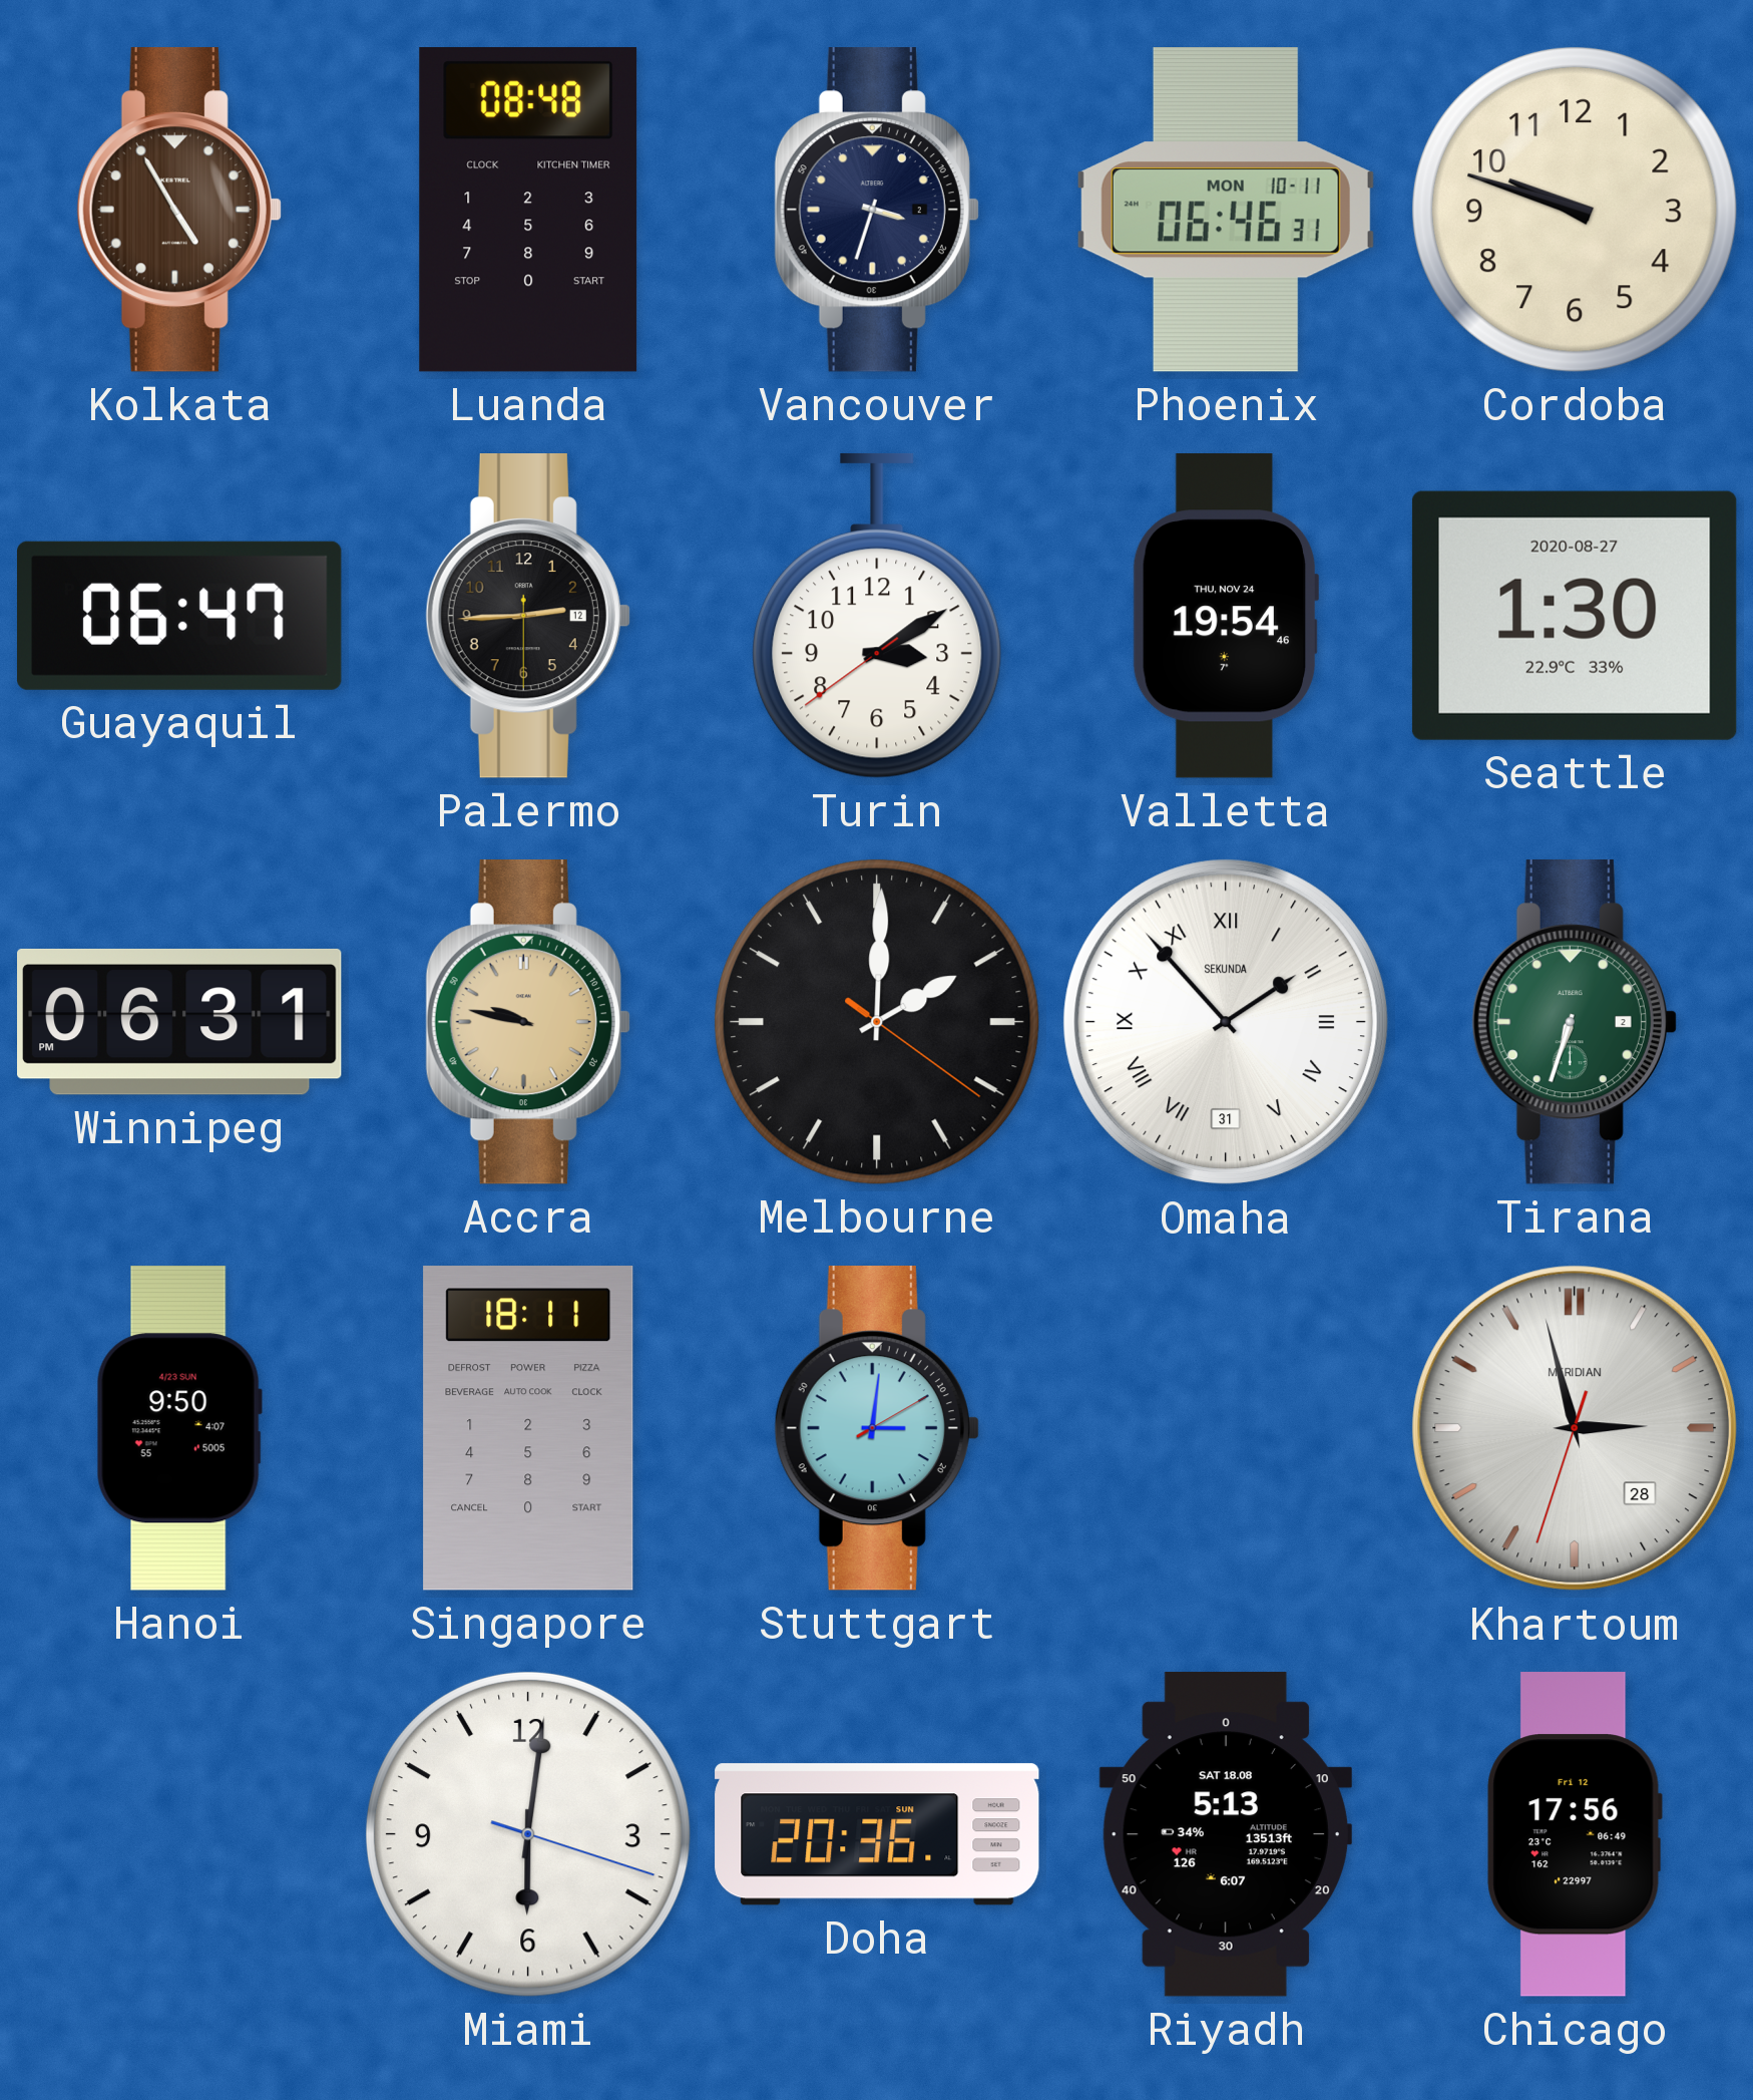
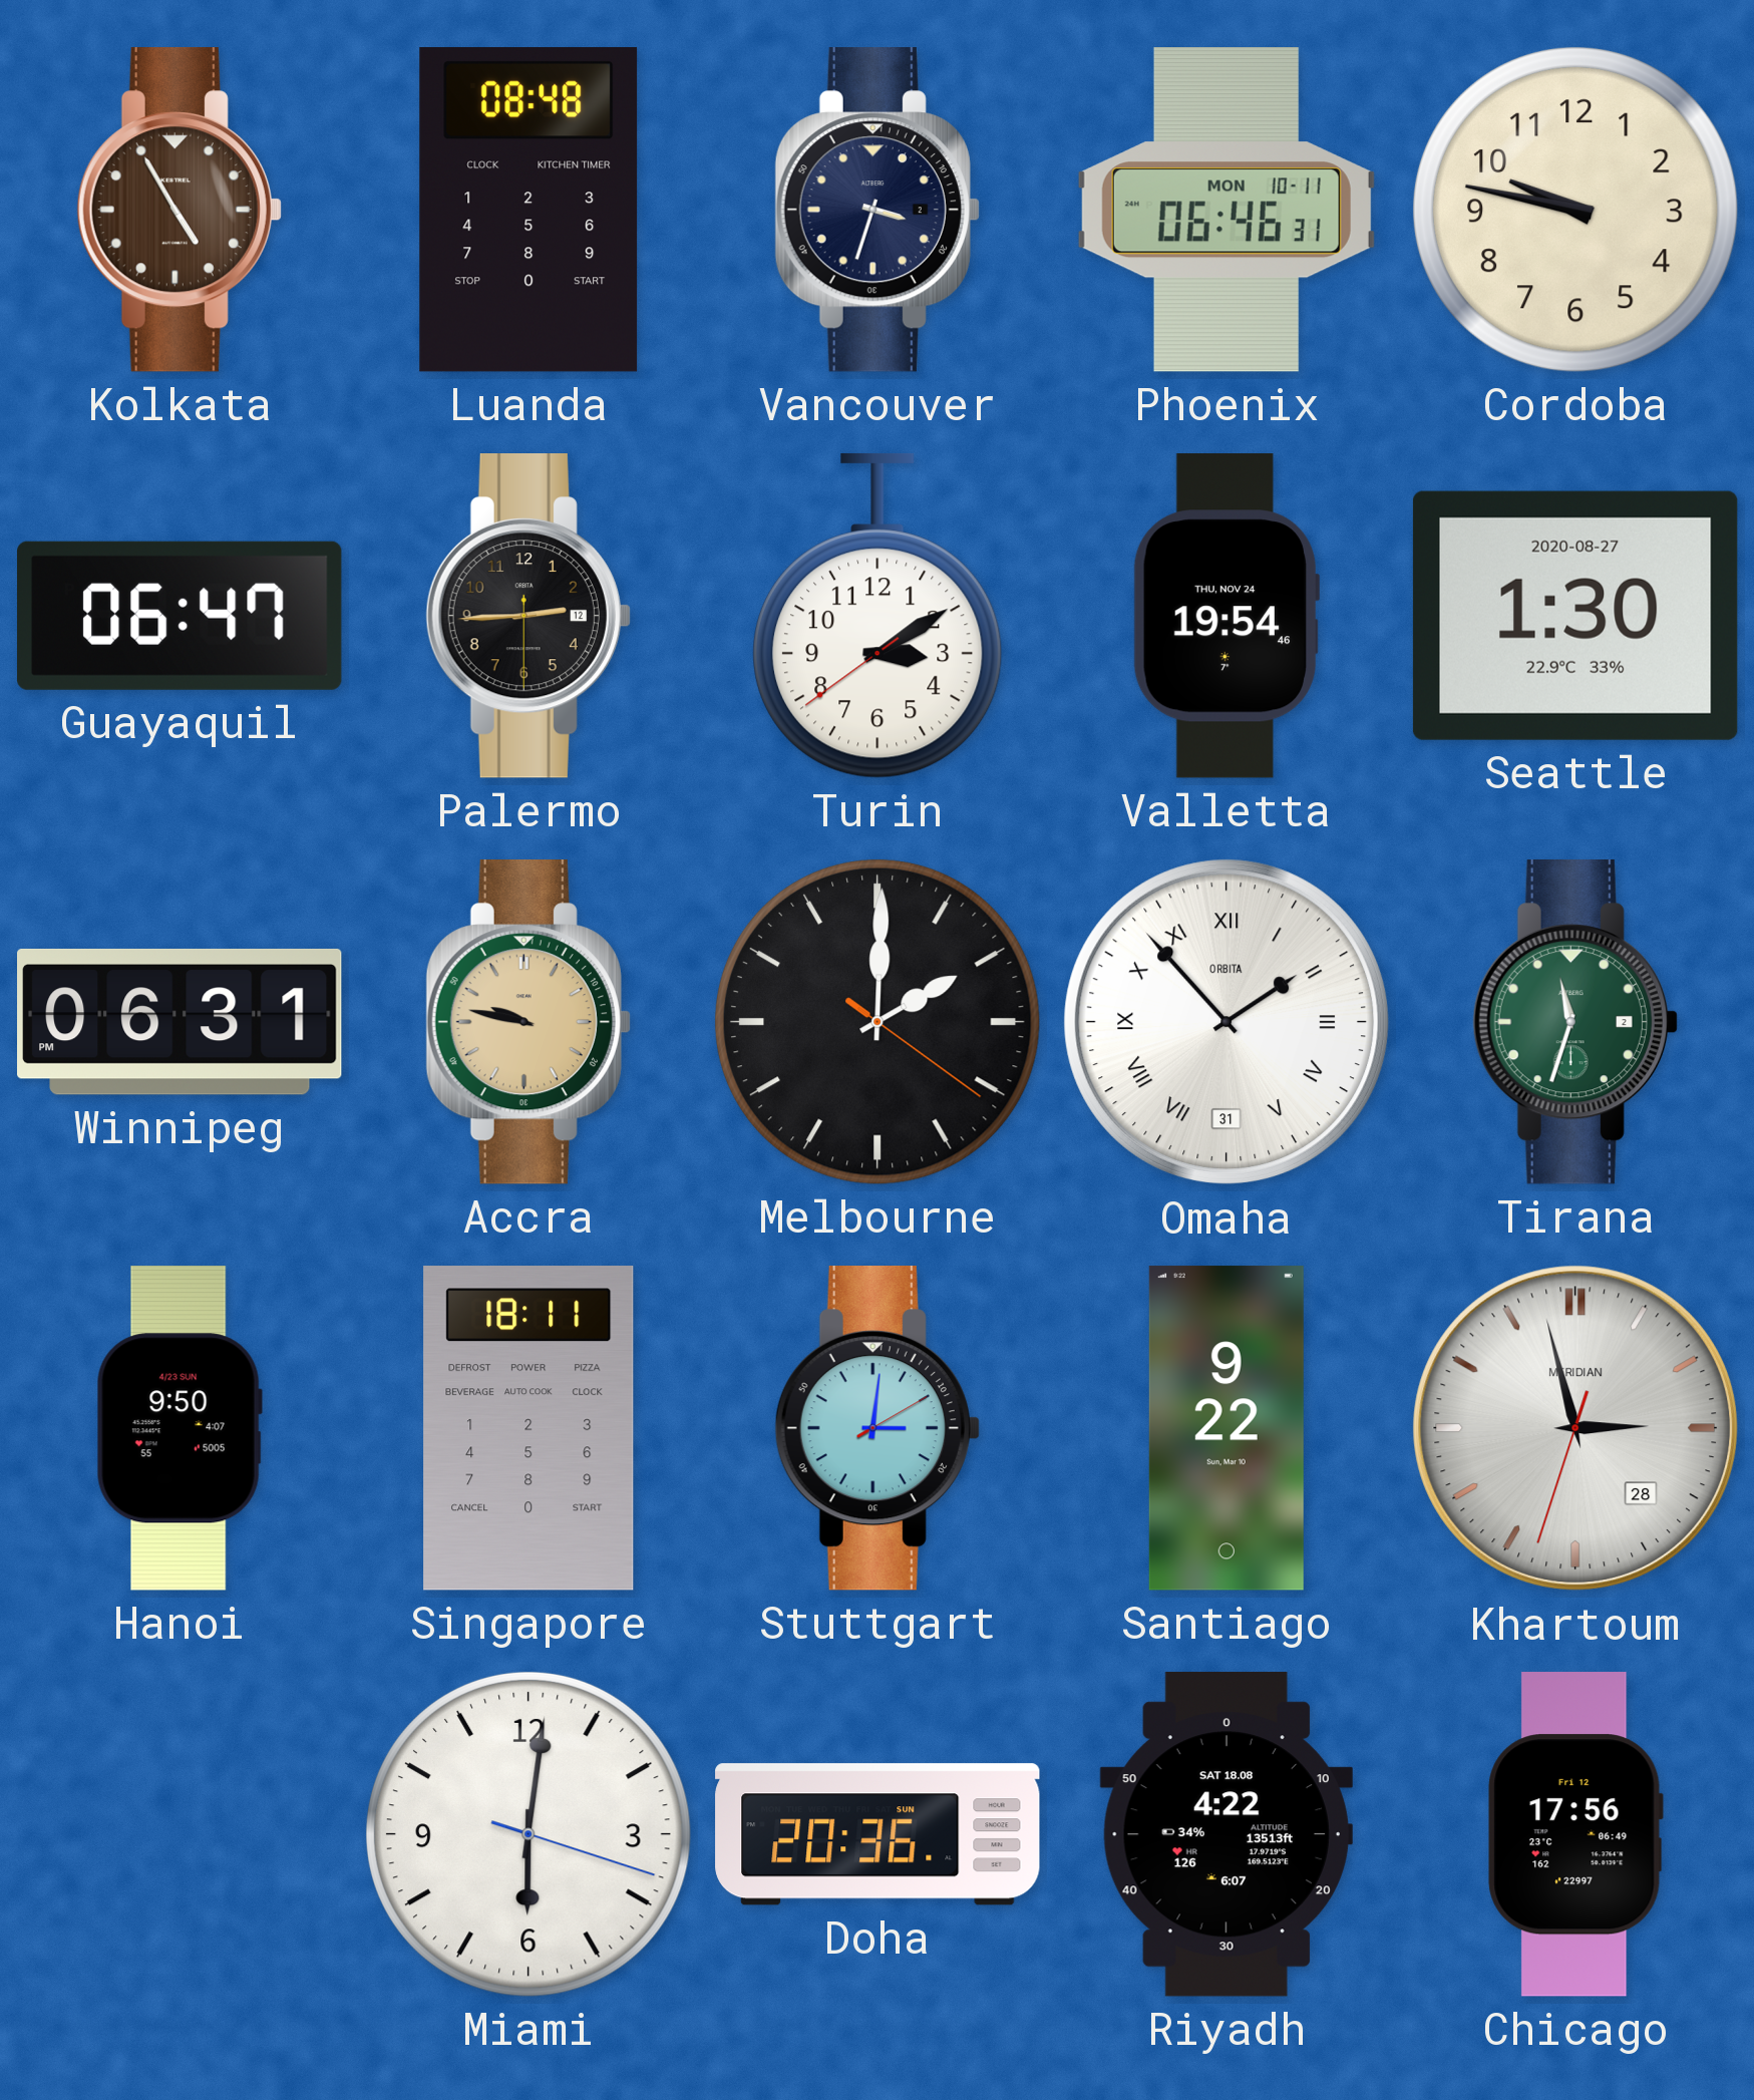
Cordoba: 9:48 -> 9:47
Omaha brand: SEKUNDA -> ORBITA
Tirana: 6:33 -> 11:33
Santiago: none -> 9:22
Riyadh: 5:13 -> 4:22
